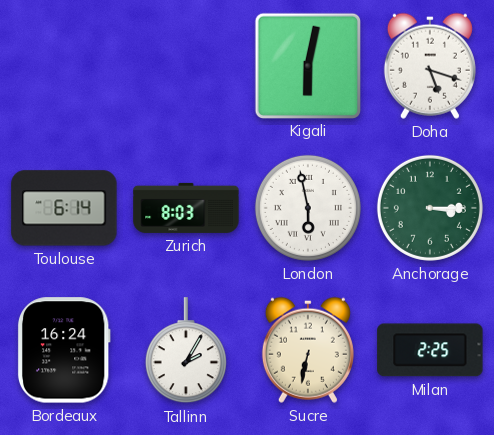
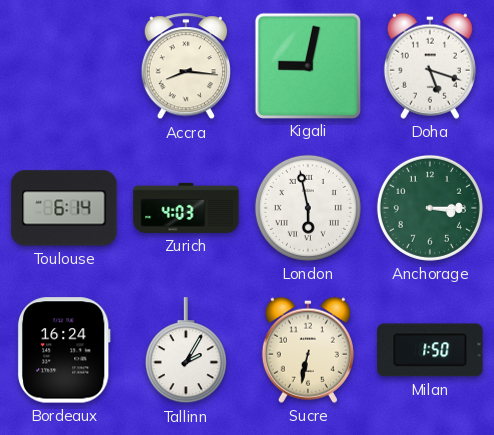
Accra: none -> 8:16
Kigali: 6:02 -> 9:02
Zurich: 8:03 -> 4:03
Milan: 2:25 -> 1:50
